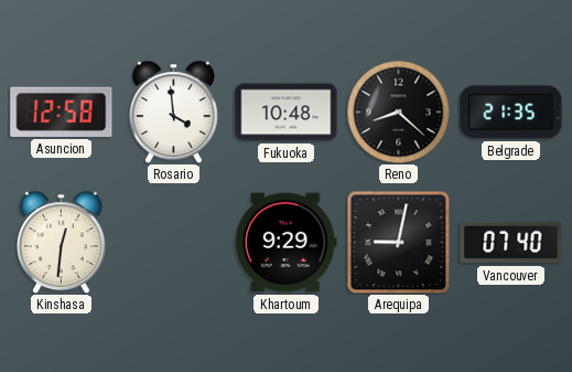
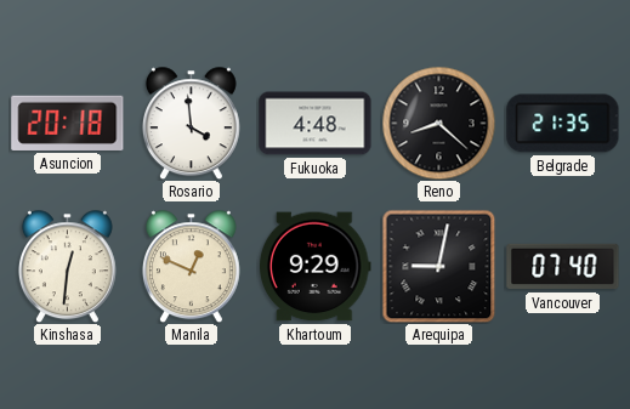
Asuncion: 12:58 -> 20:18
Fukuoka: 10:48 -> 4:48
Manila: none -> 12:49
